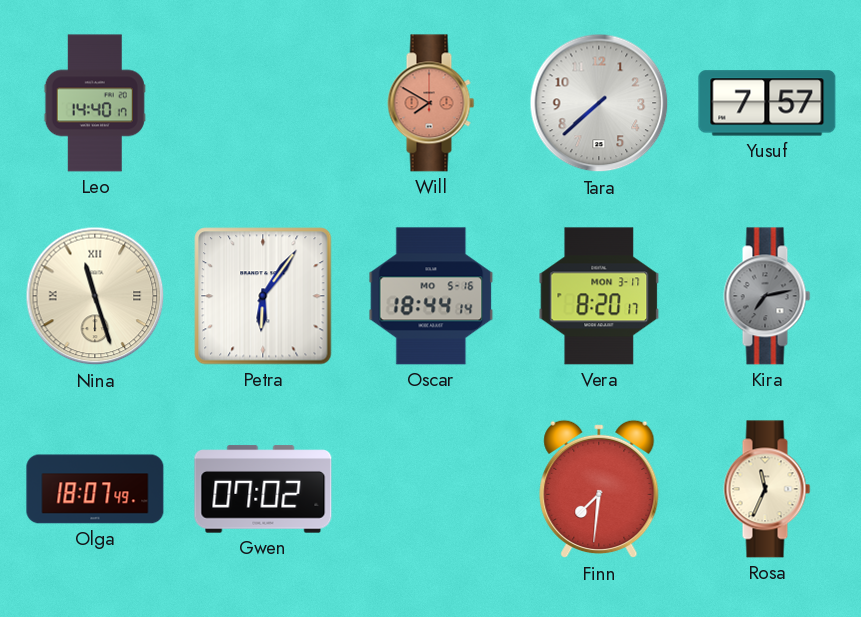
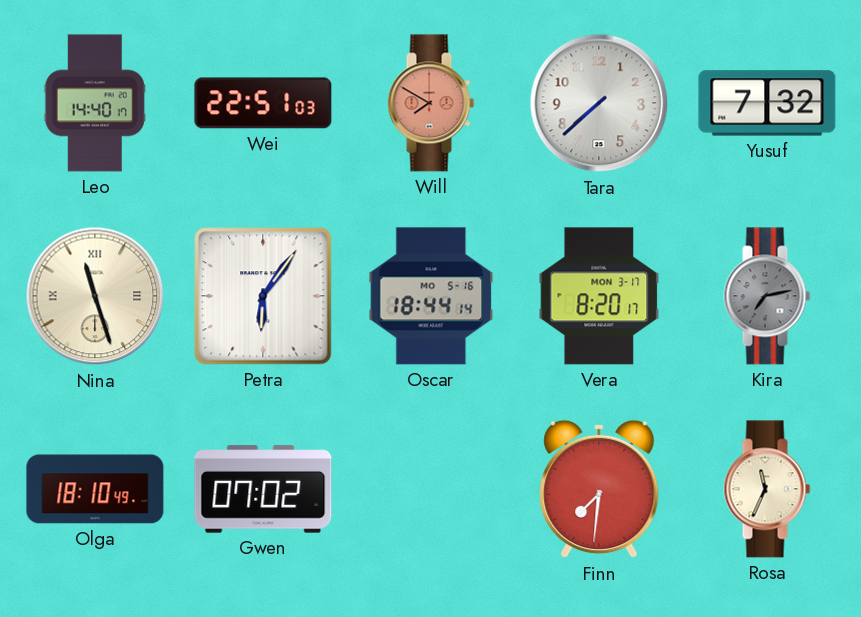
Wei: none -> 22:51
Yusuf: 7:57 -> 7:32
Olga: 18:07 -> 18:10
